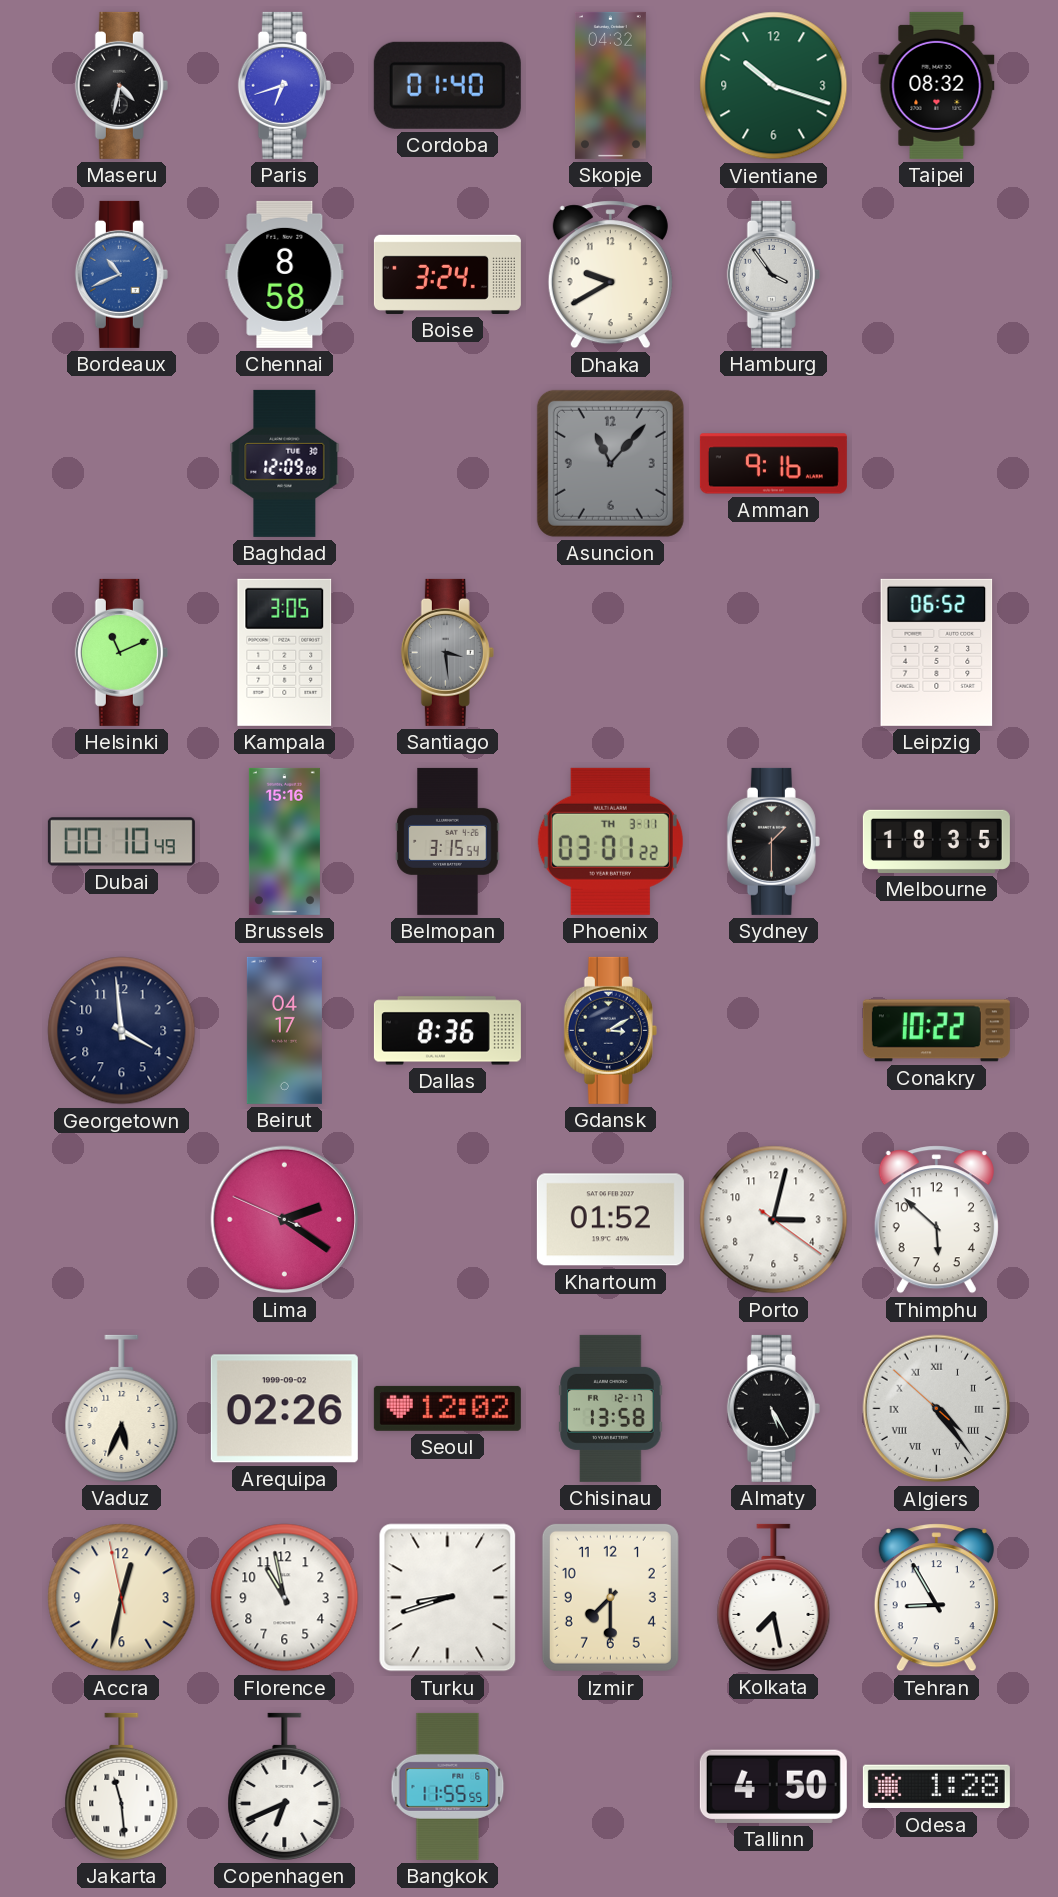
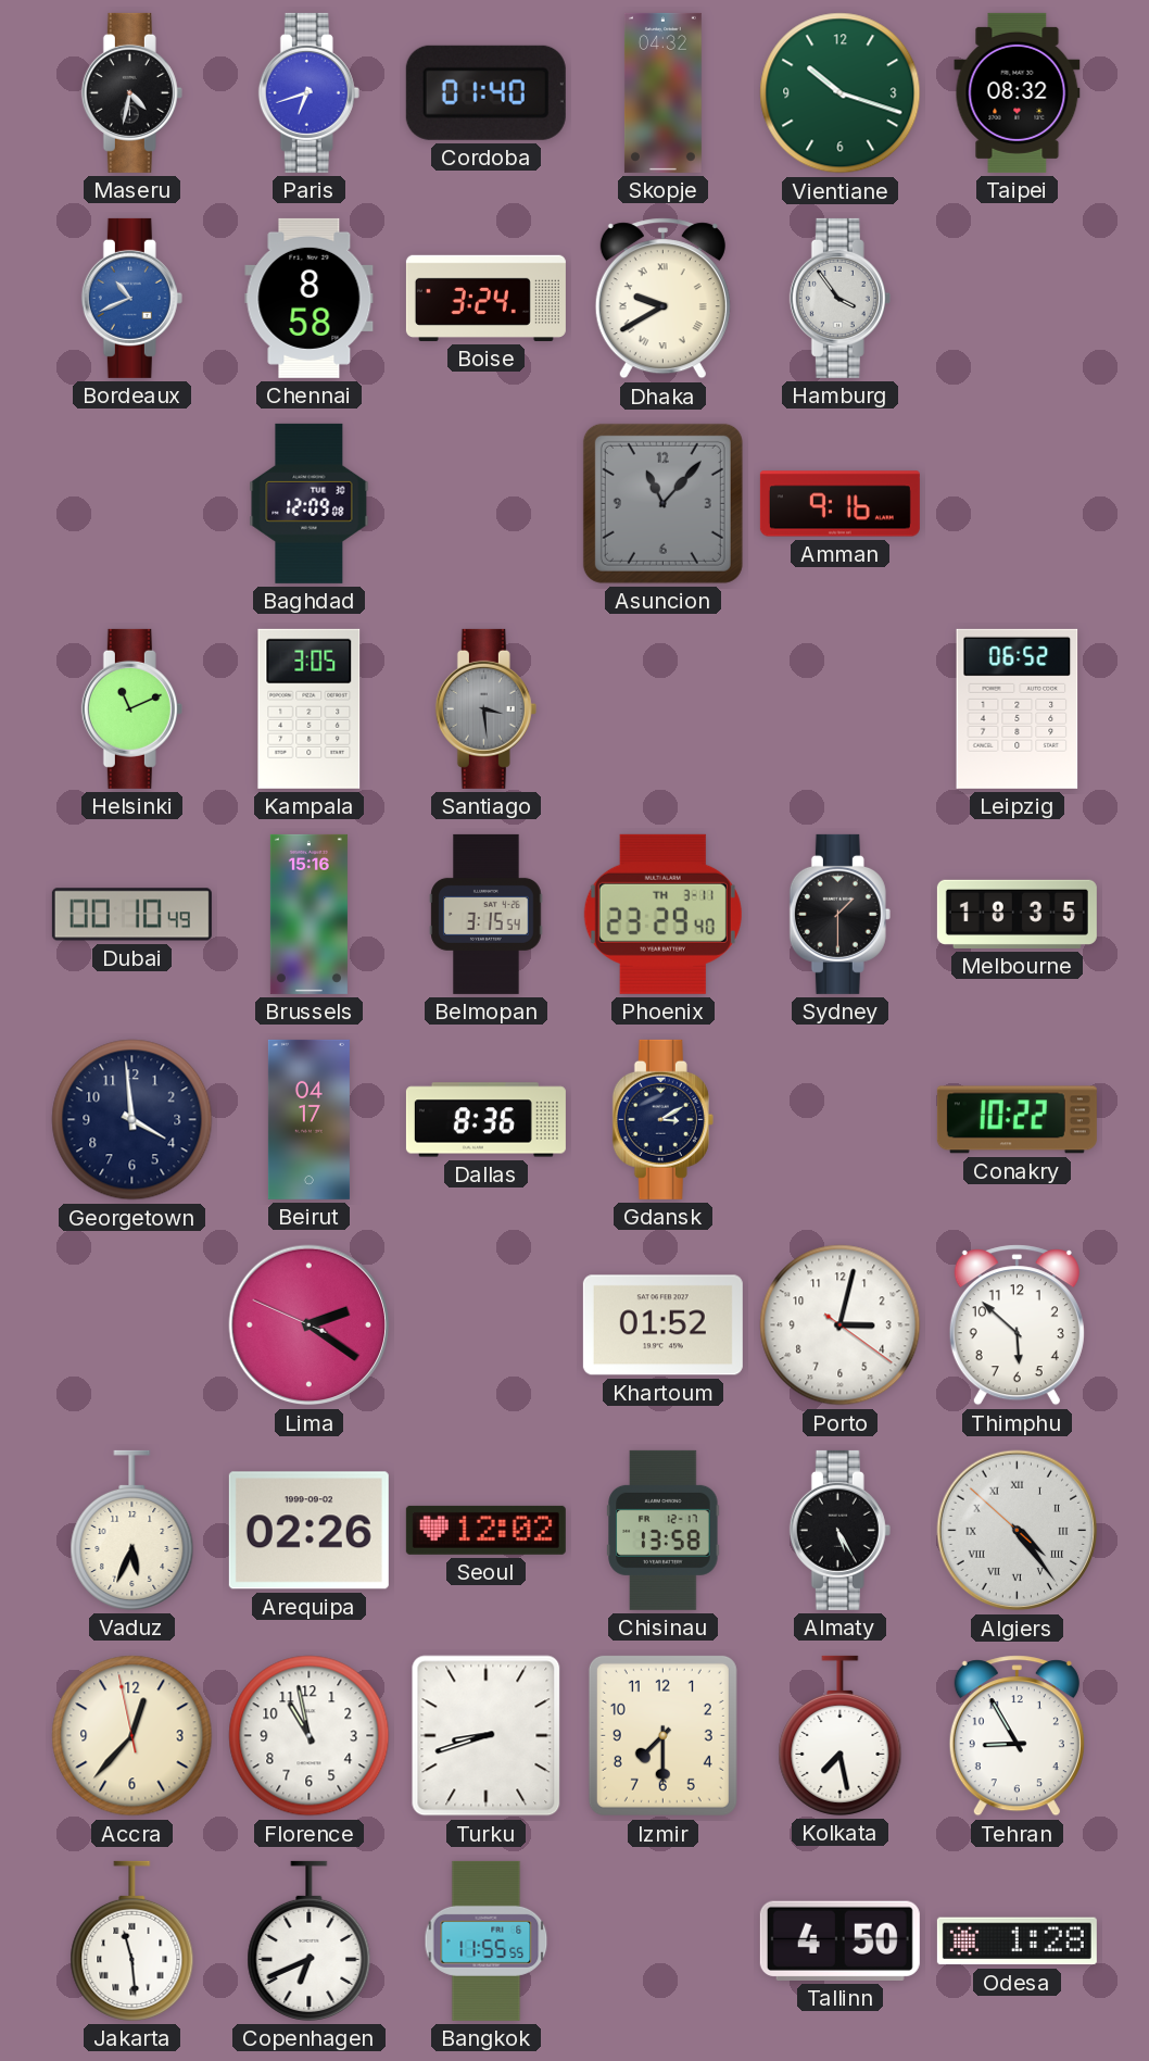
Dhaka numerals: Arabic -> Roman
Phoenix: 03:01 -> 23:29
Accra: 12:31 -> 12:36
